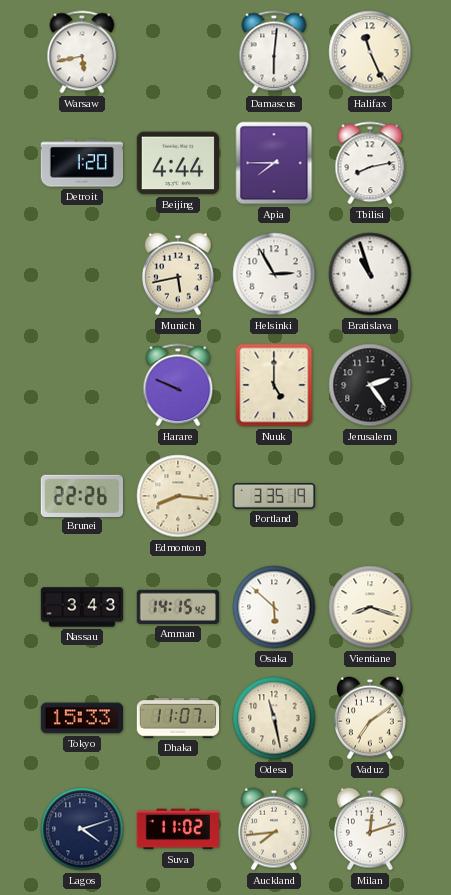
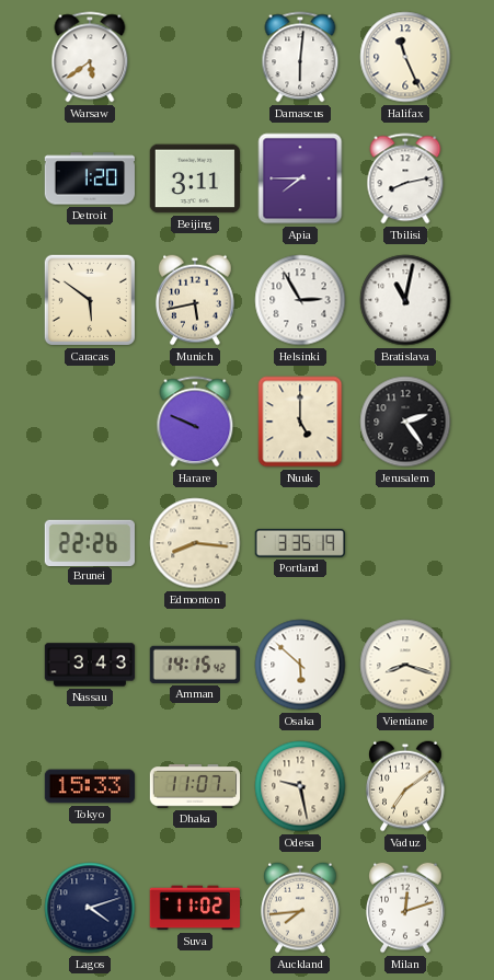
Warsaw: 5:43 -> 5:39
Beijing: 4:44 -> 3:11
Caracas: none -> 5:51
Bratislava: 10:57 -> 11:02
Odesa: 11:28 -> 9:28
